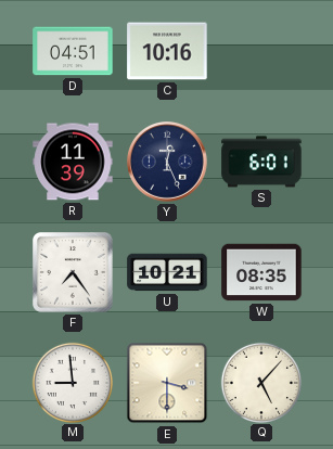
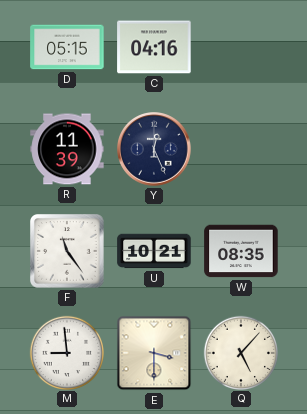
D: 04:51 -> 05:15
C: 10:16 -> 04:16
S: 6:01 -> none
F: 7:24 -> 11:24
